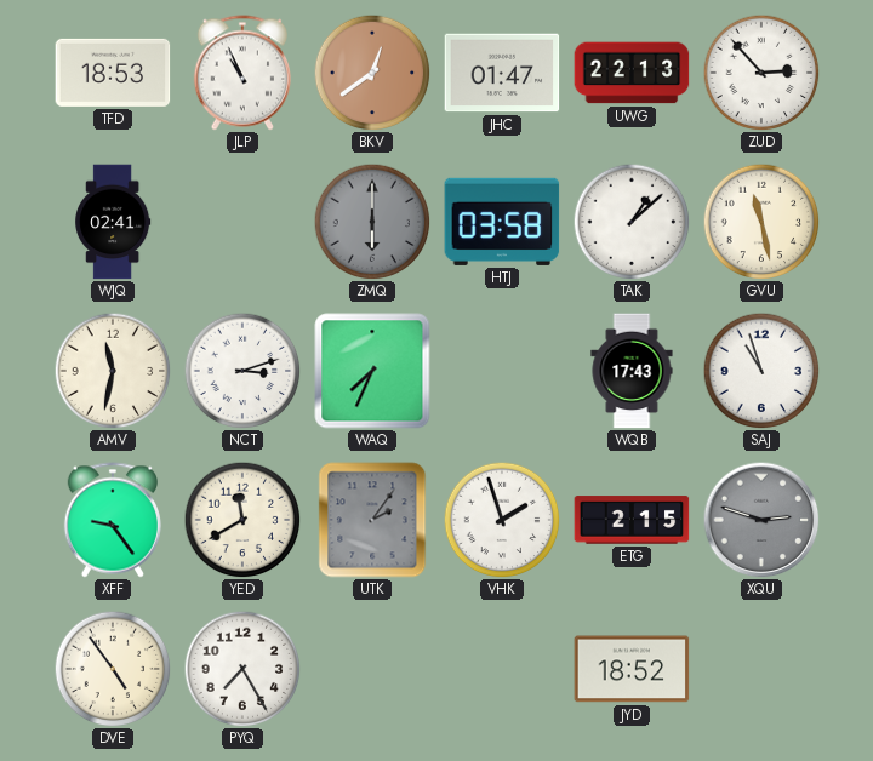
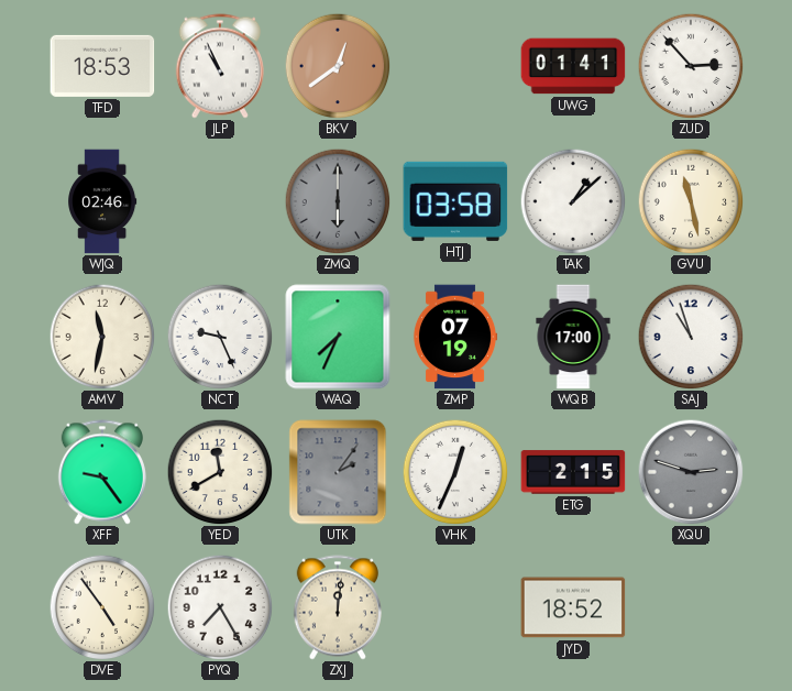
JHC: 01:47 -> none
UWG: 22:13 -> 01:41
WJQ: 02:41 -> 02:46
NCT: 3:12 -> 9:26
ZMP: none -> 07:19
WQB: 17:43 -> 17:00
VHK: 1:57 -> 12:34
ZXJ: none -> 12:01
